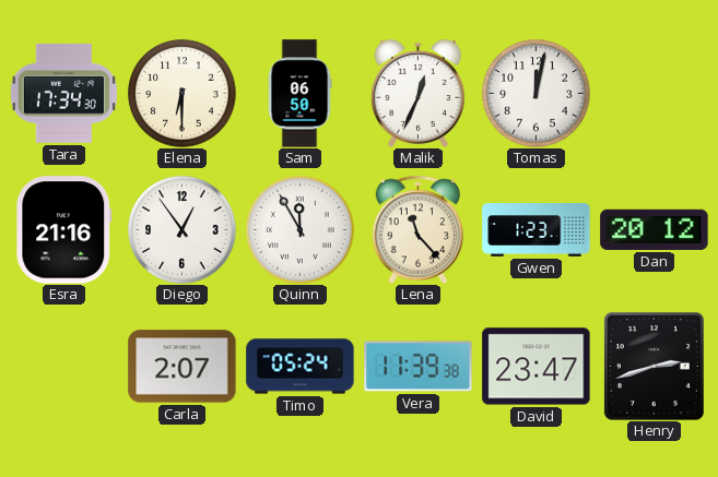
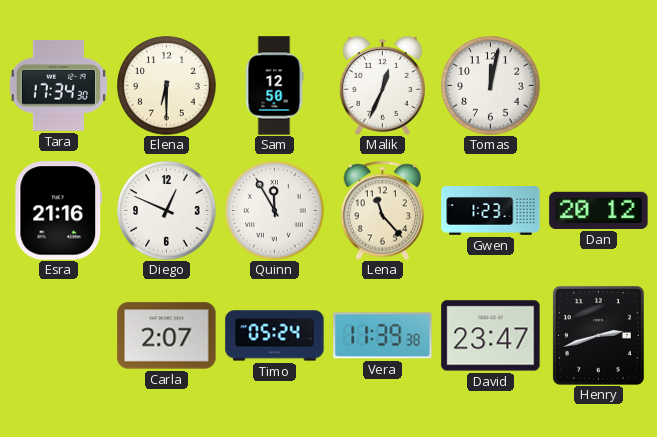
Sam: 06:50 -> 12:50
Diego: 12:54 -> 12:49
